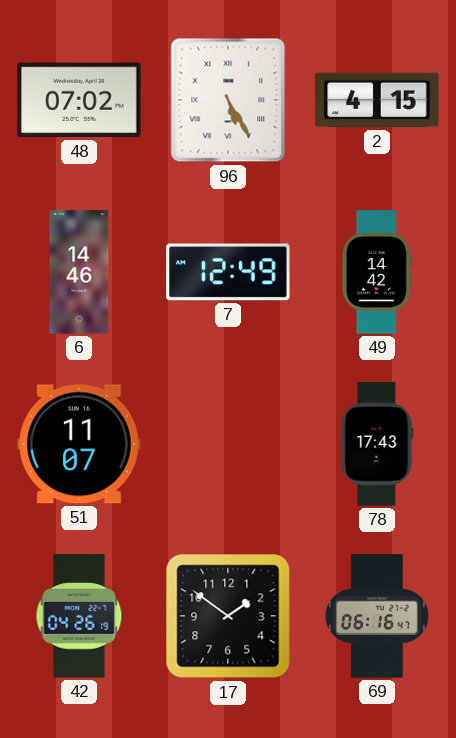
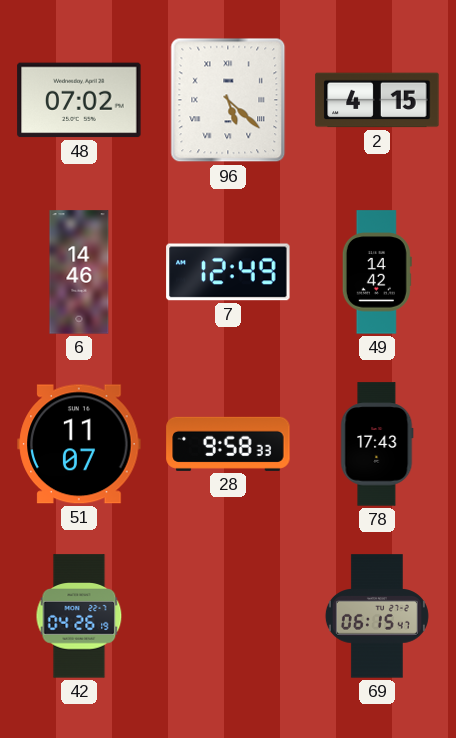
96: 5:25 -> 5:22
28: none -> 9:58
17: 1:51 -> none
69: 06:16 -> 06:15
